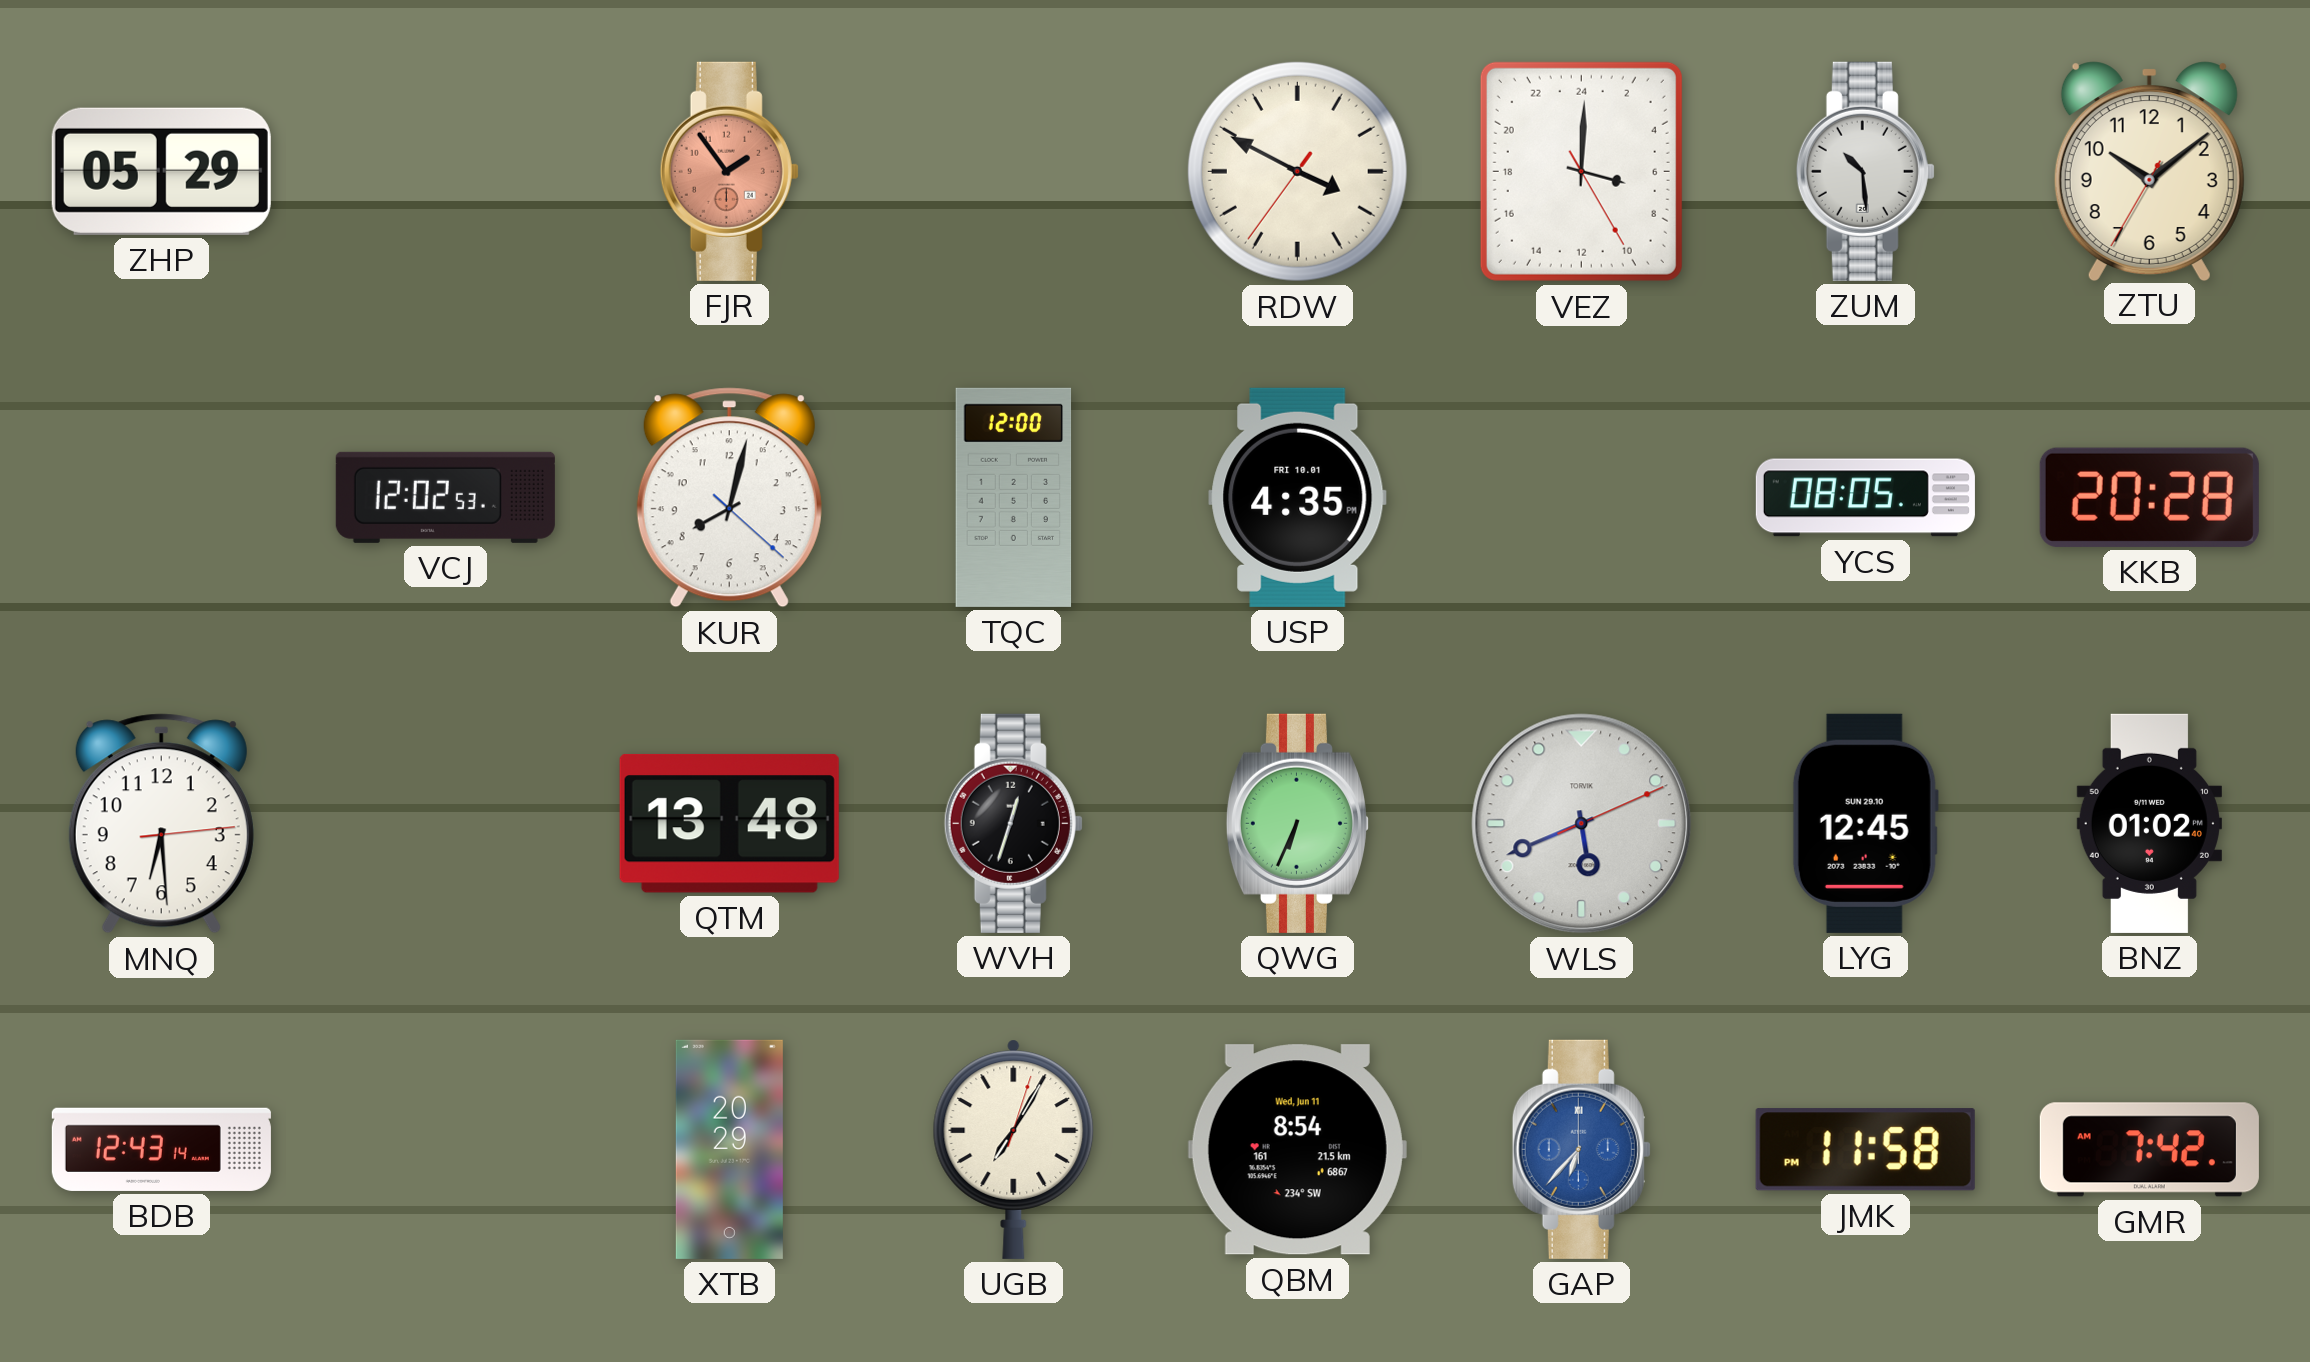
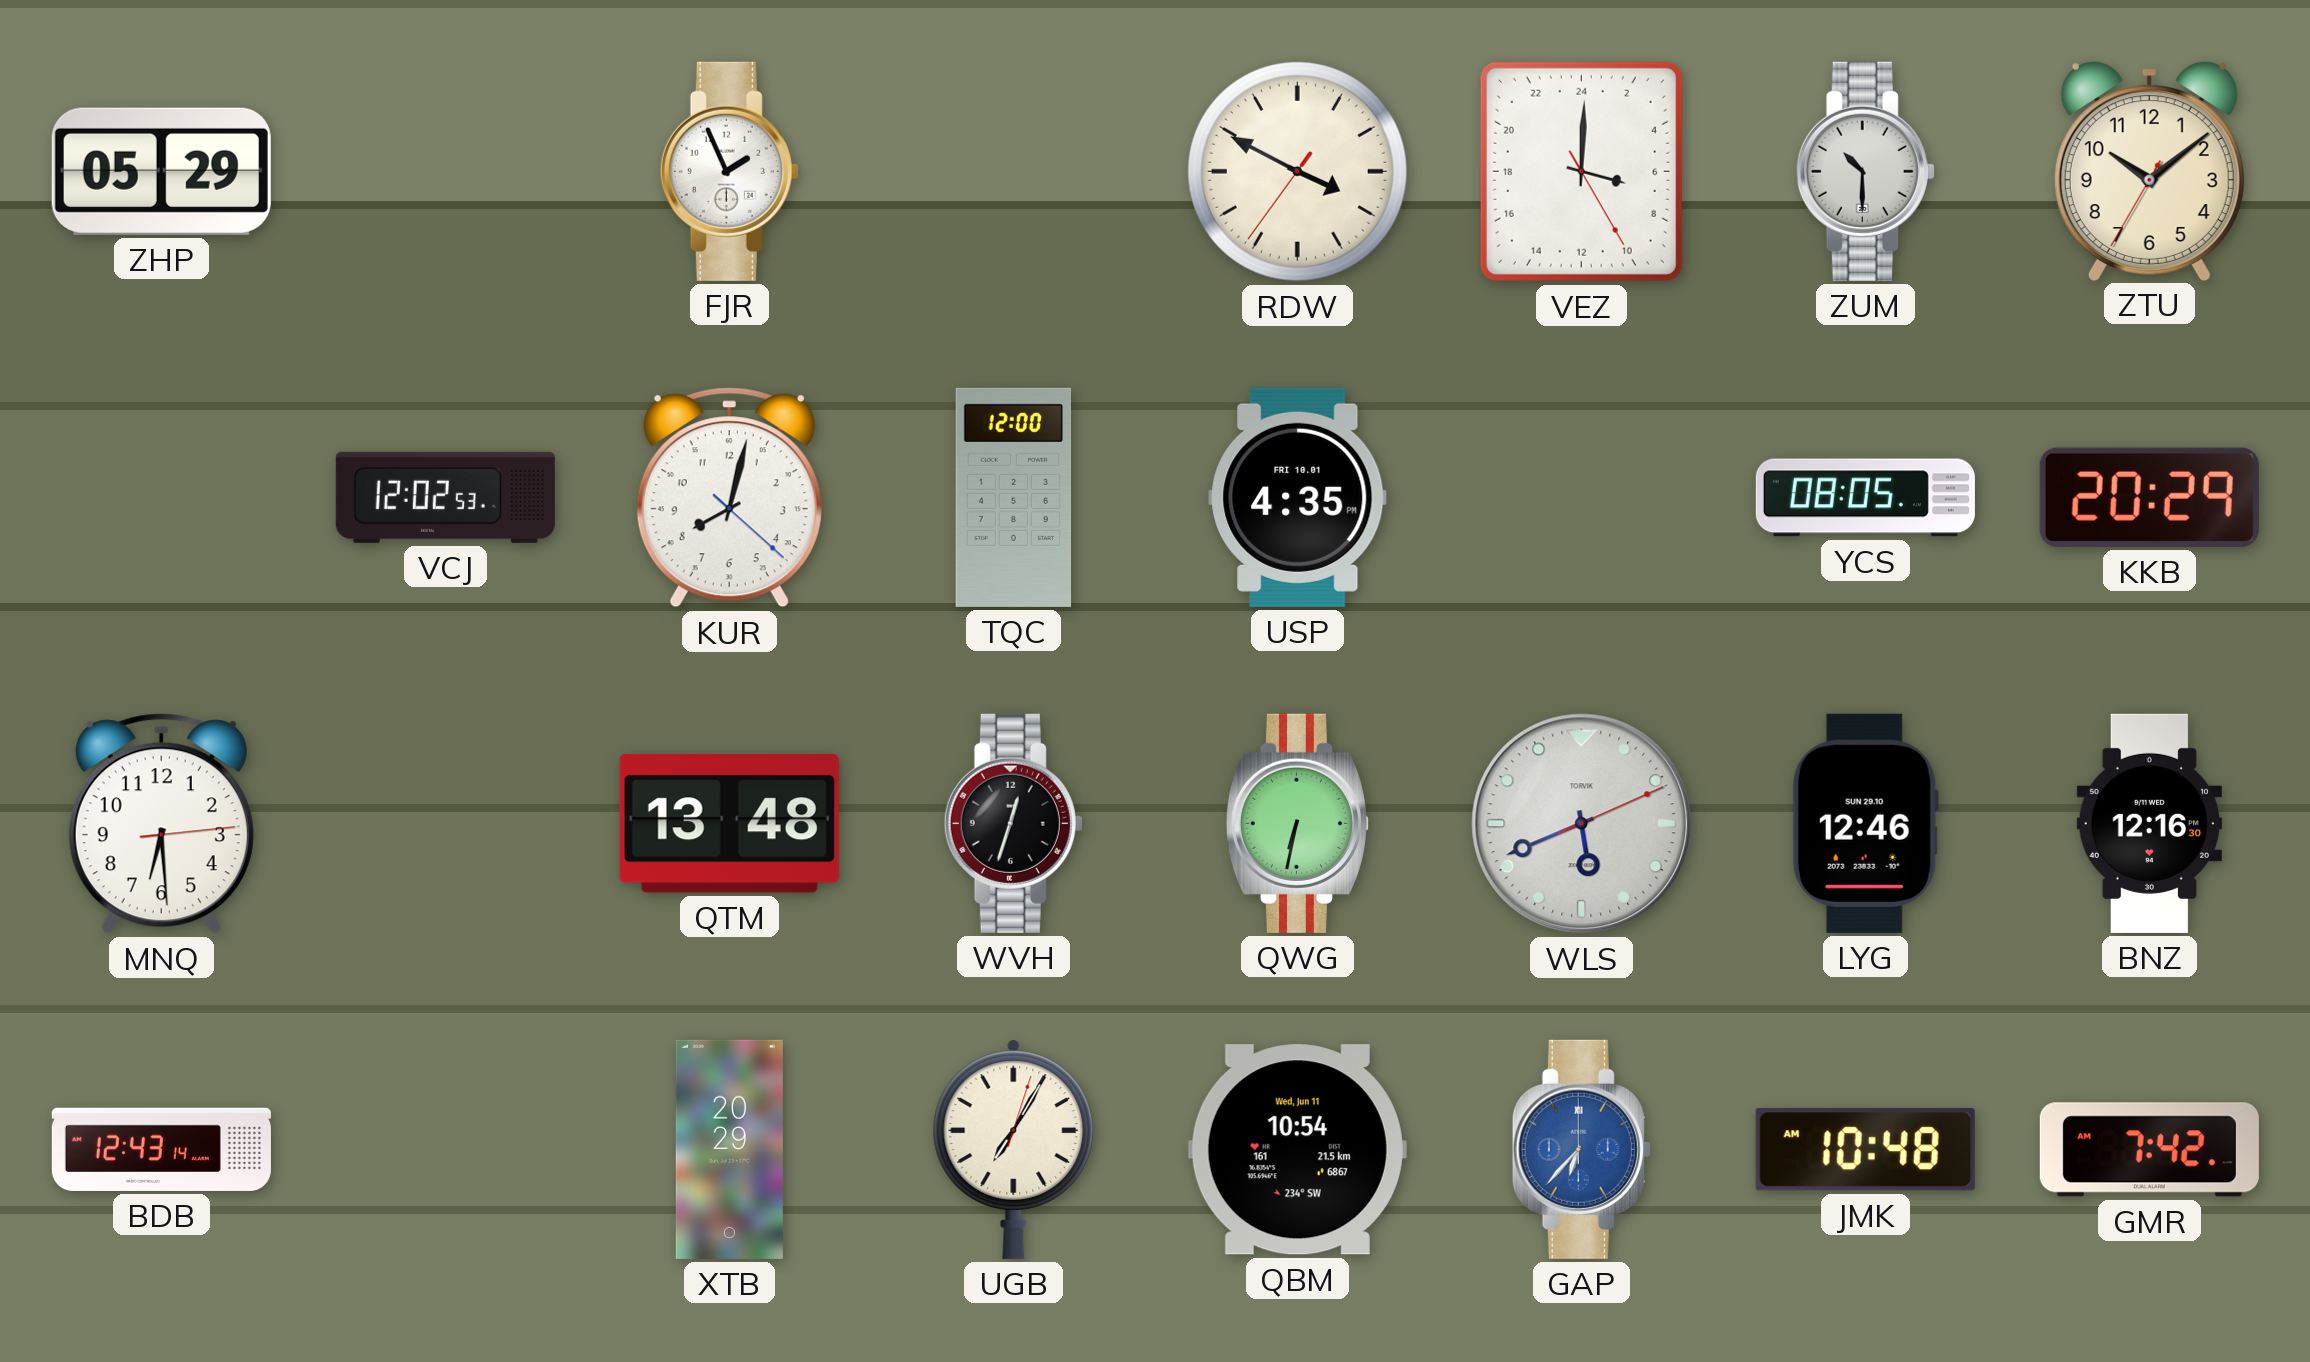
FJR: 1:54 -> 1:56
FJR dial: salmon -> white
ZUM: 10:29 -> 10:30
KKB: 20:28 -> 20:29
QWG: 6:34 -> 6:32
LYG: 12:45 -> 12:46
BNZ: 01:02 -> 12:16
QBM: 8:54 -> 10:54
JMK: 11:58 -> 10:48
